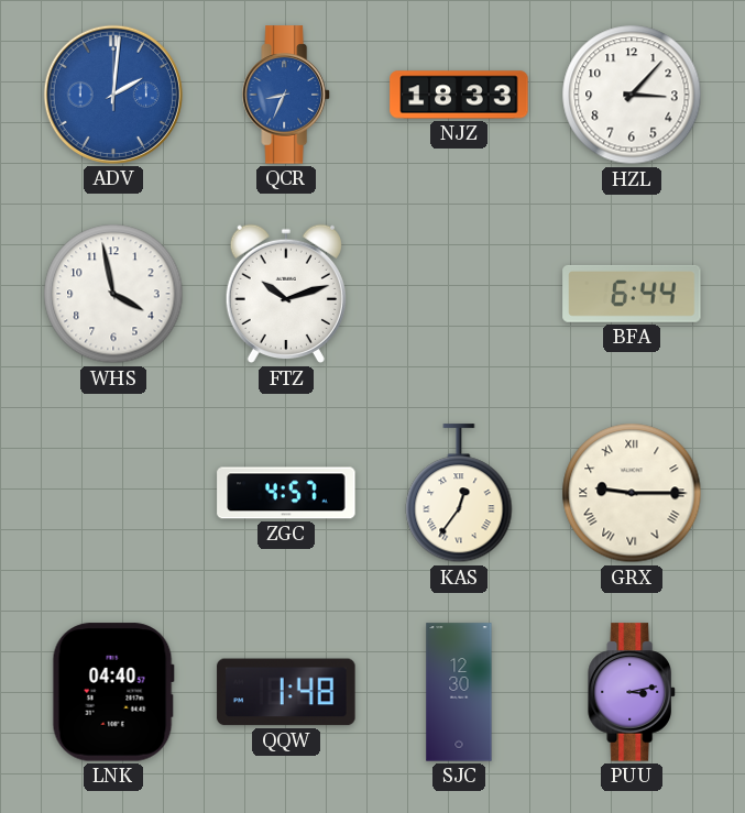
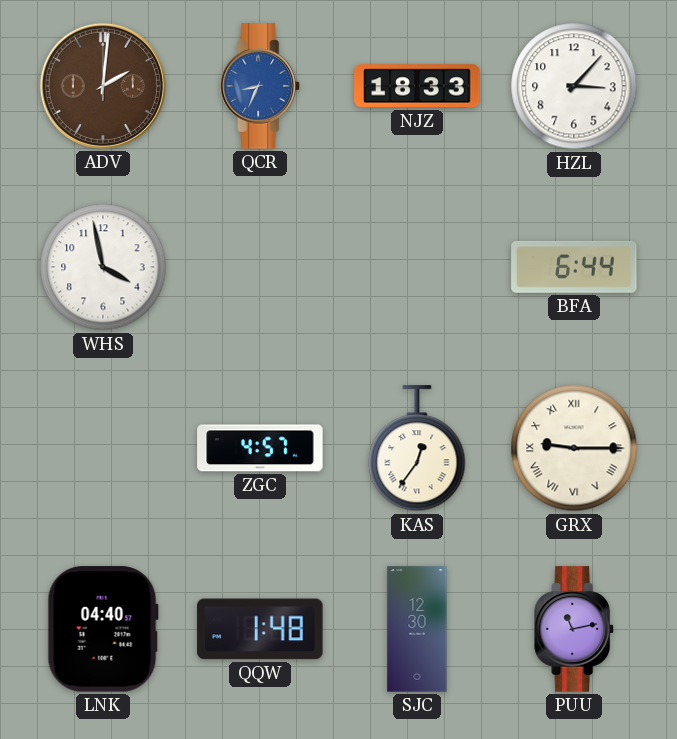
ADV dial: blue -> brown
FTZ: 10:12 -> none
PUU: 3:13 -> 11:13
